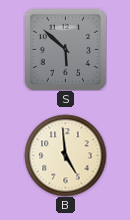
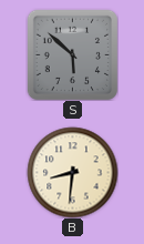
B: 4:59 -> 8:31
